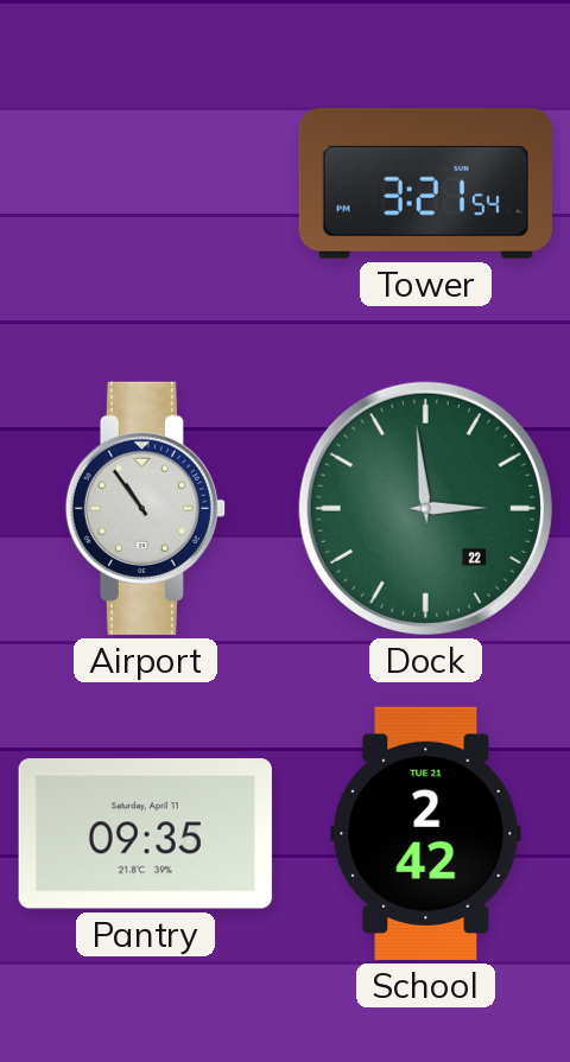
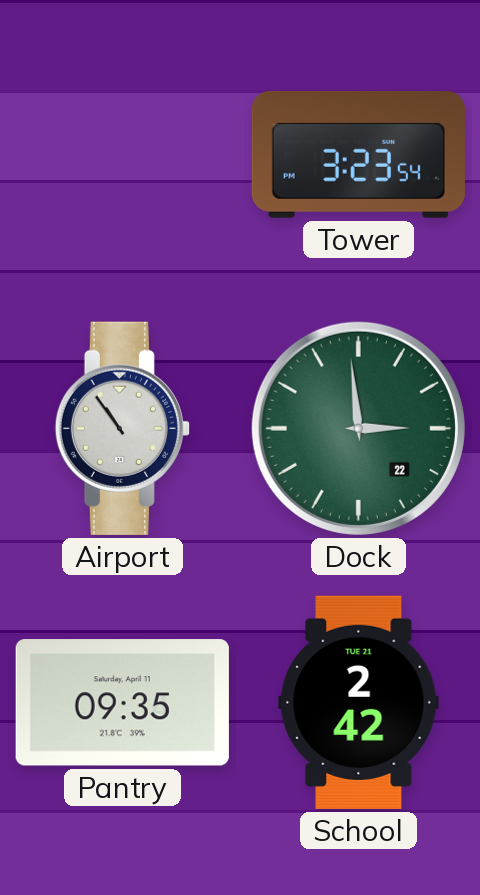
Tower: 3:21 -> 3:23
